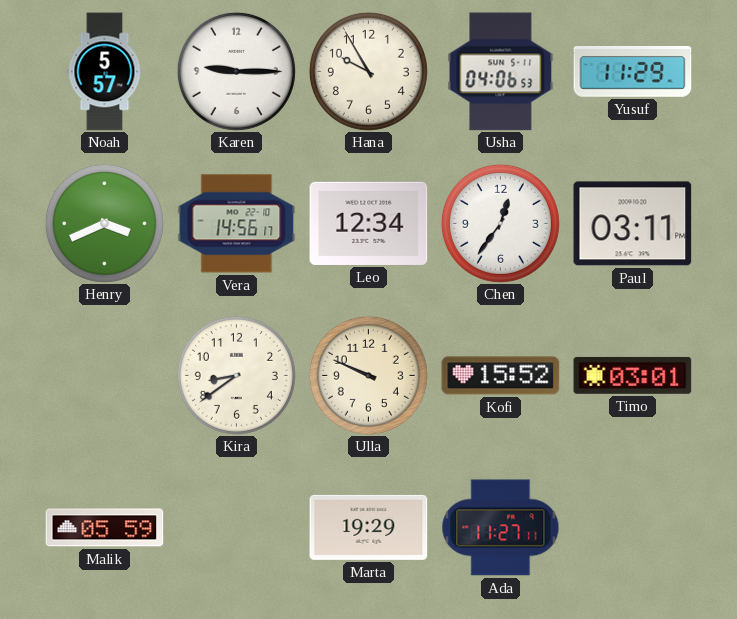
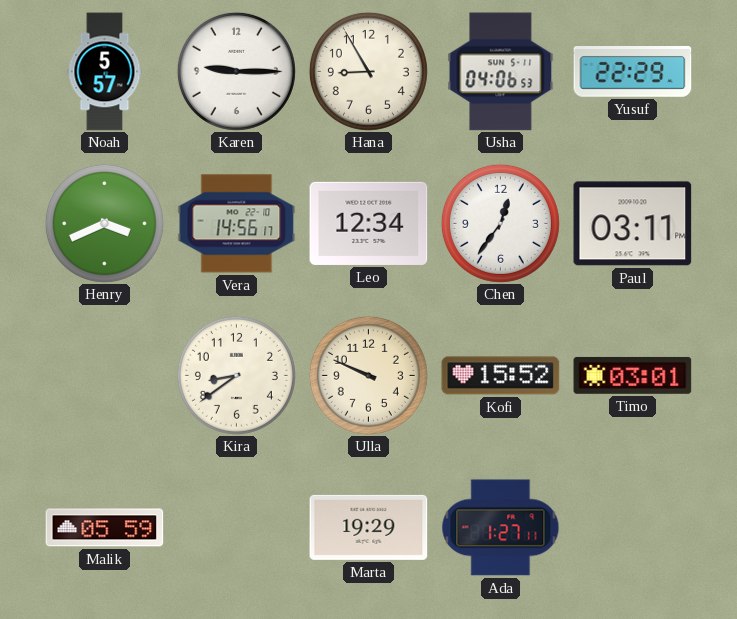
Hana: 9:55 -> 8:55
Yusuf: 11:29 -> 22:29
Ada: 11:27 -> 1:27
